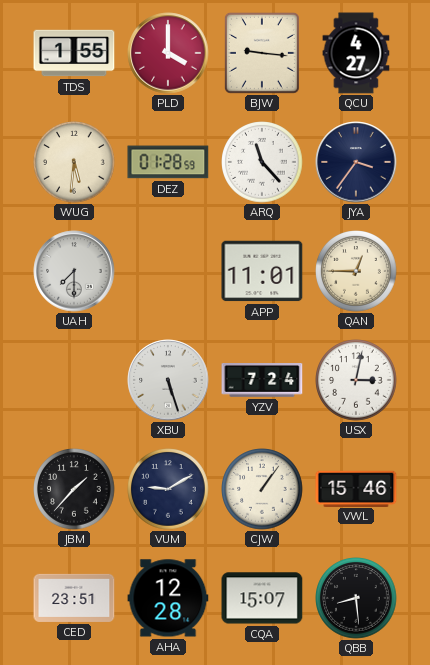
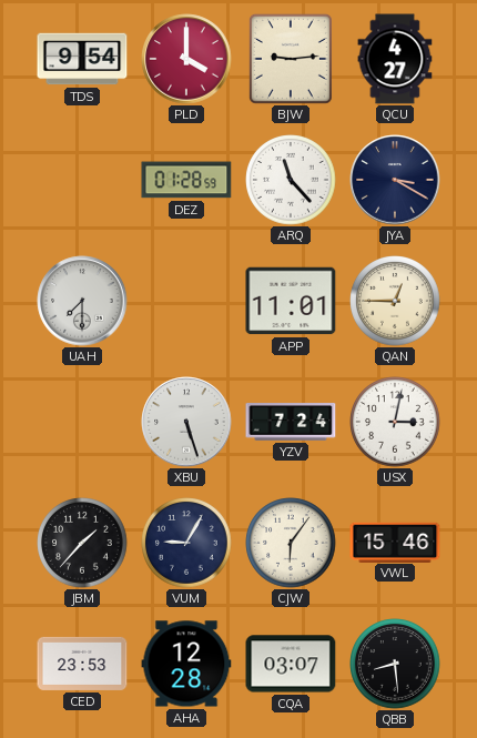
TDS: 1:55 -> 9:54
BJW: 9:16 -> 9:14
WUG: 5:31 -> none
JYA: 3:36 -> 3:20
VUM: 9:10 -> 9:05
CJW: 1:06 -> 6:06
CED: 23:51 -> 23:53
CQA: 15:07 -> 03:07
